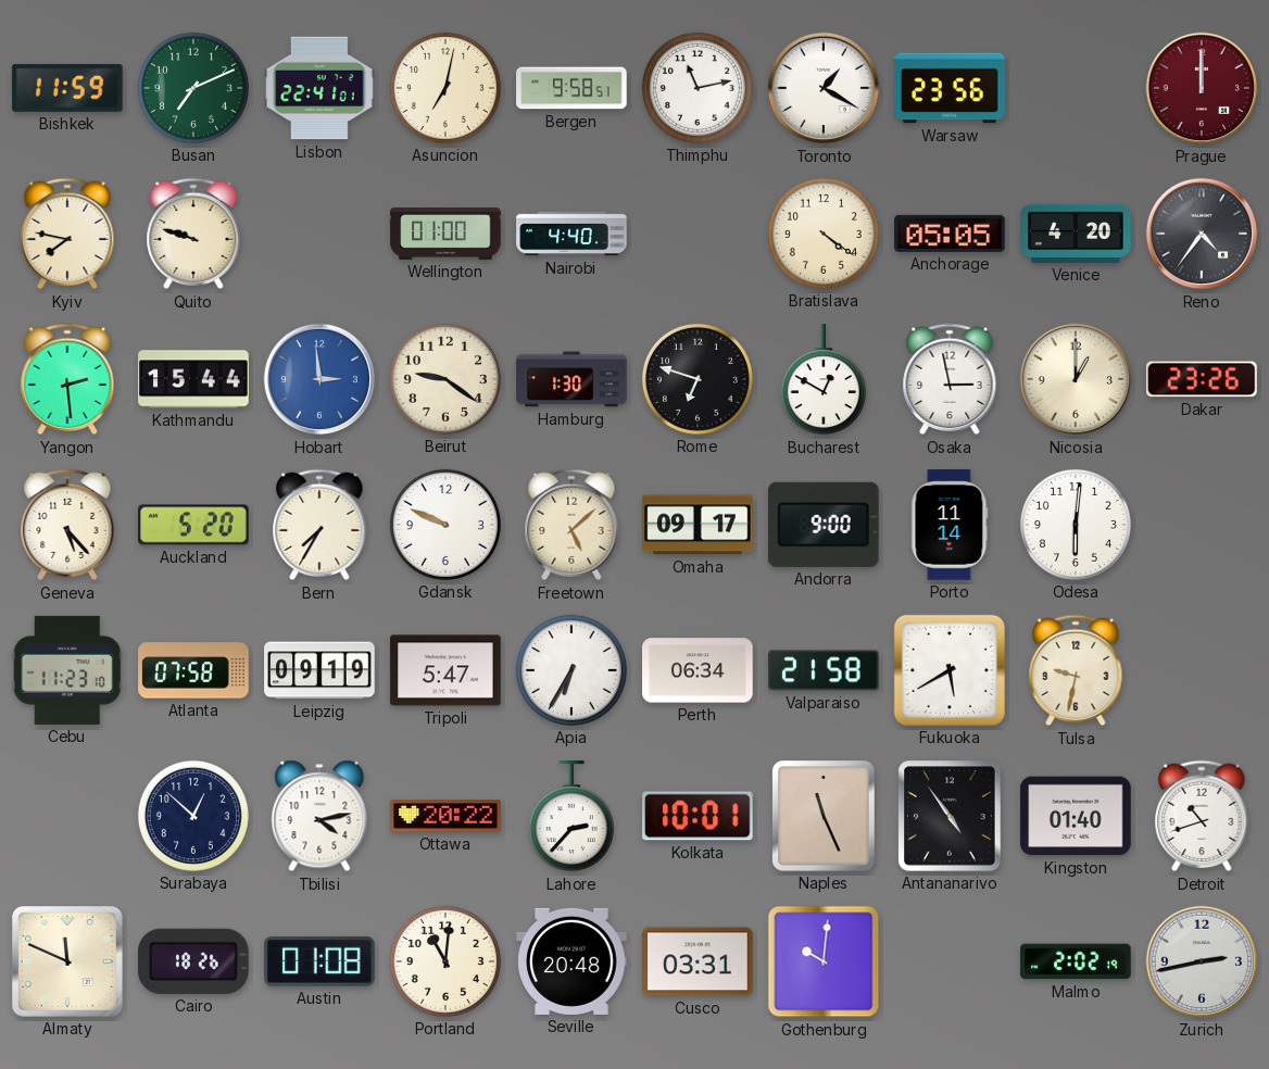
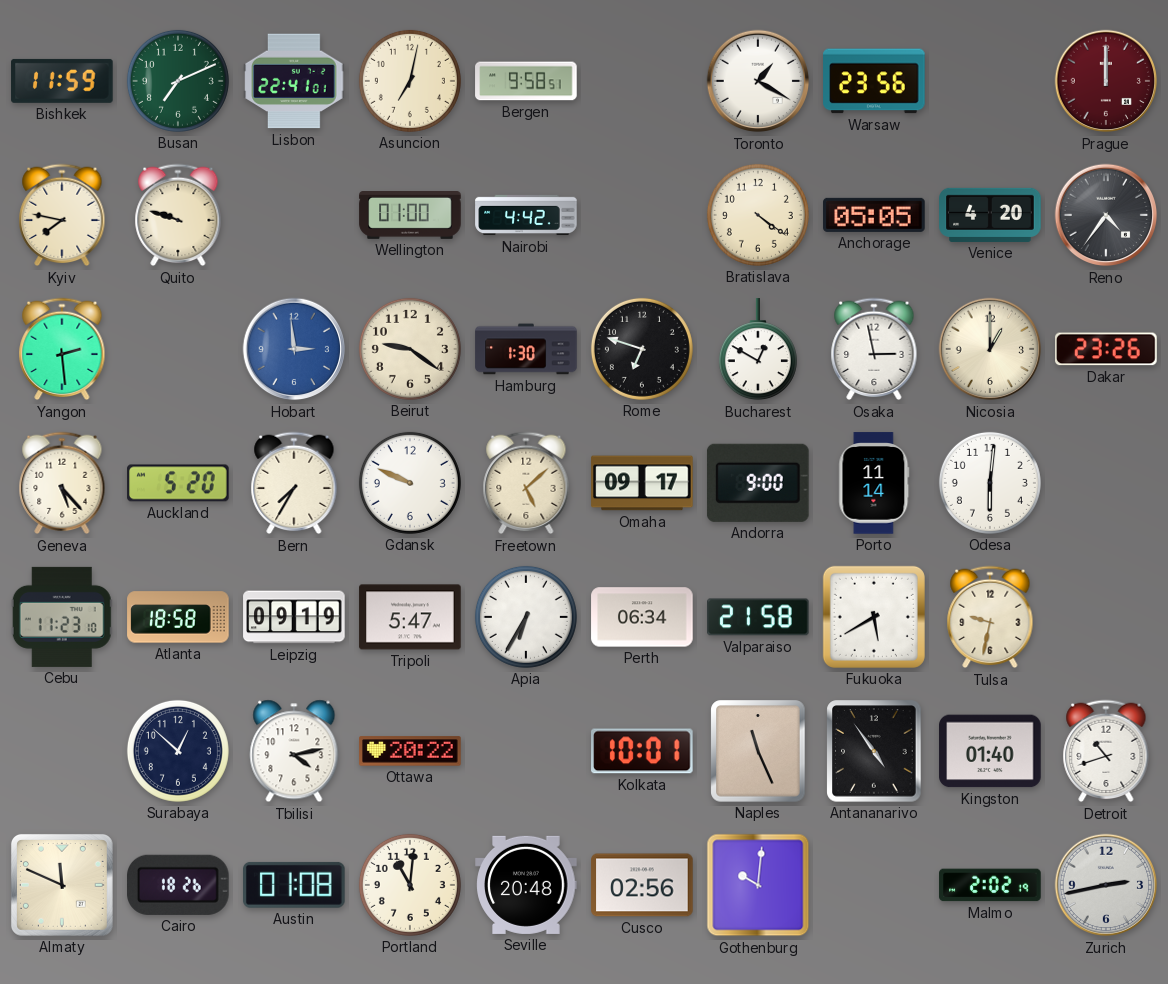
Thimphu: 11:13 -> none
Nairobi: 4:40 -> 4:42
Kathmandu: 15:44 -> none
Atlanta: 07:58 -> 18:58
Lahore: 2:37 -> none
Cusco: 03:31 -> 02:56
